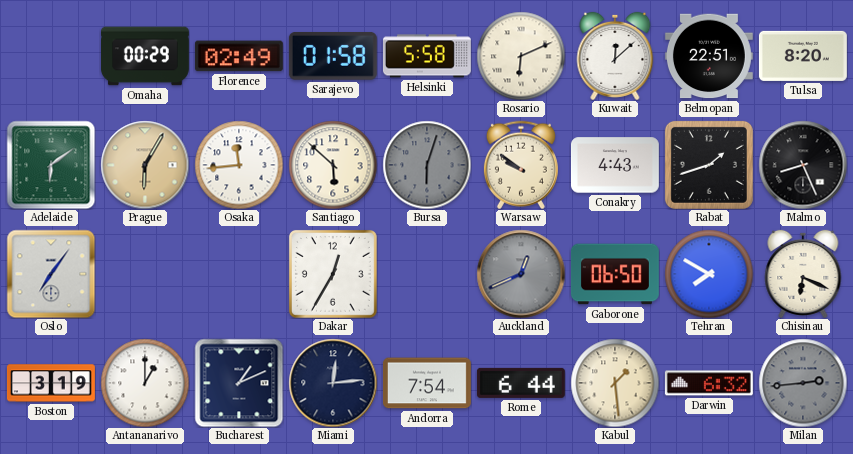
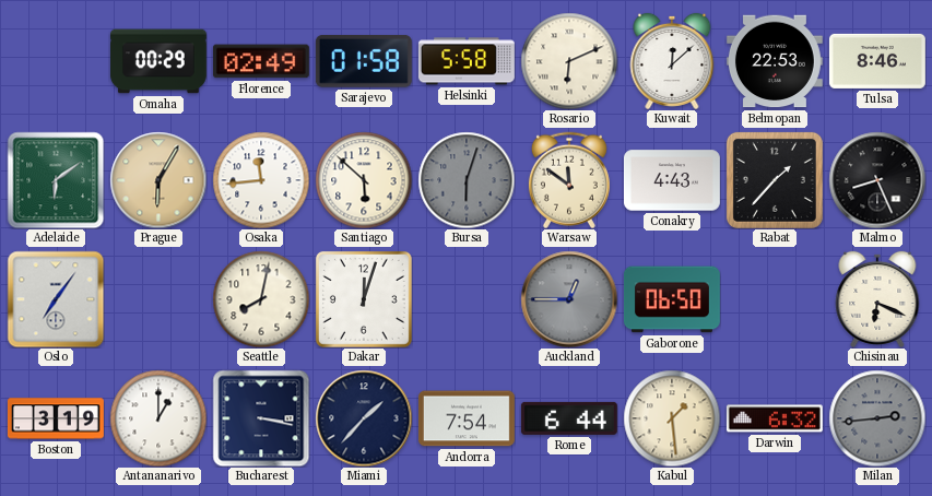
Belmopan: 22:51 -> 22:53
Tulsa: 8:20 -> 8:46
Warsaw: 9:51 -> 11:51
Rabat: 1:42 -> 1:37
Seattle: none -> 8:02
Dakar: 12:35 -> 12:03
Auckland: 12:41 -> 12:45
Tehran: 7:50 -> none
Bucharest: 1:11 -> 3:17
Miami: 12:14 -> 1:37
